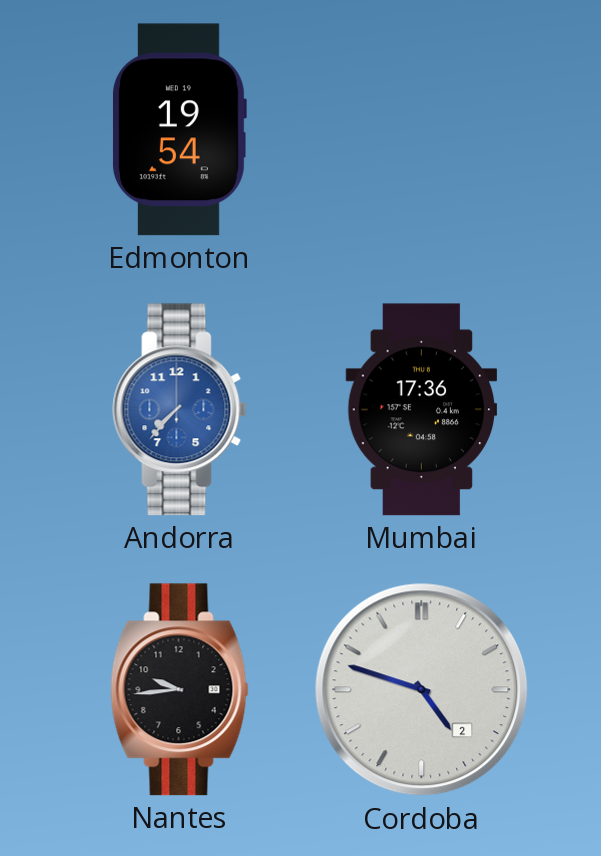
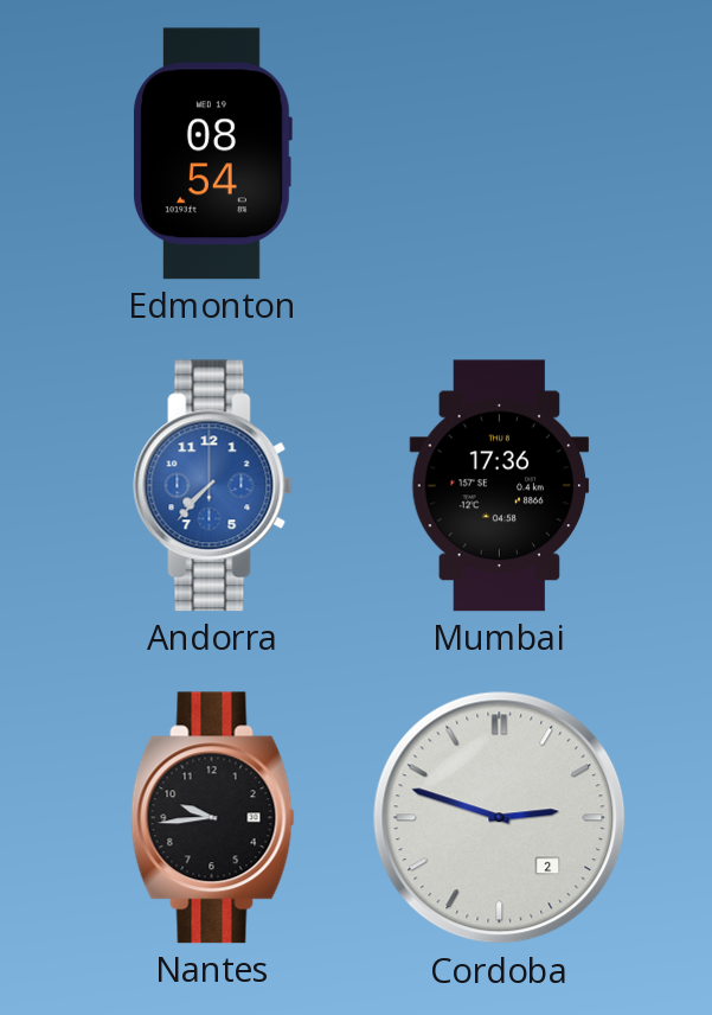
Edmonton: 19:54 -> 08:54
Cordoba: 4:48 -> 2:48
